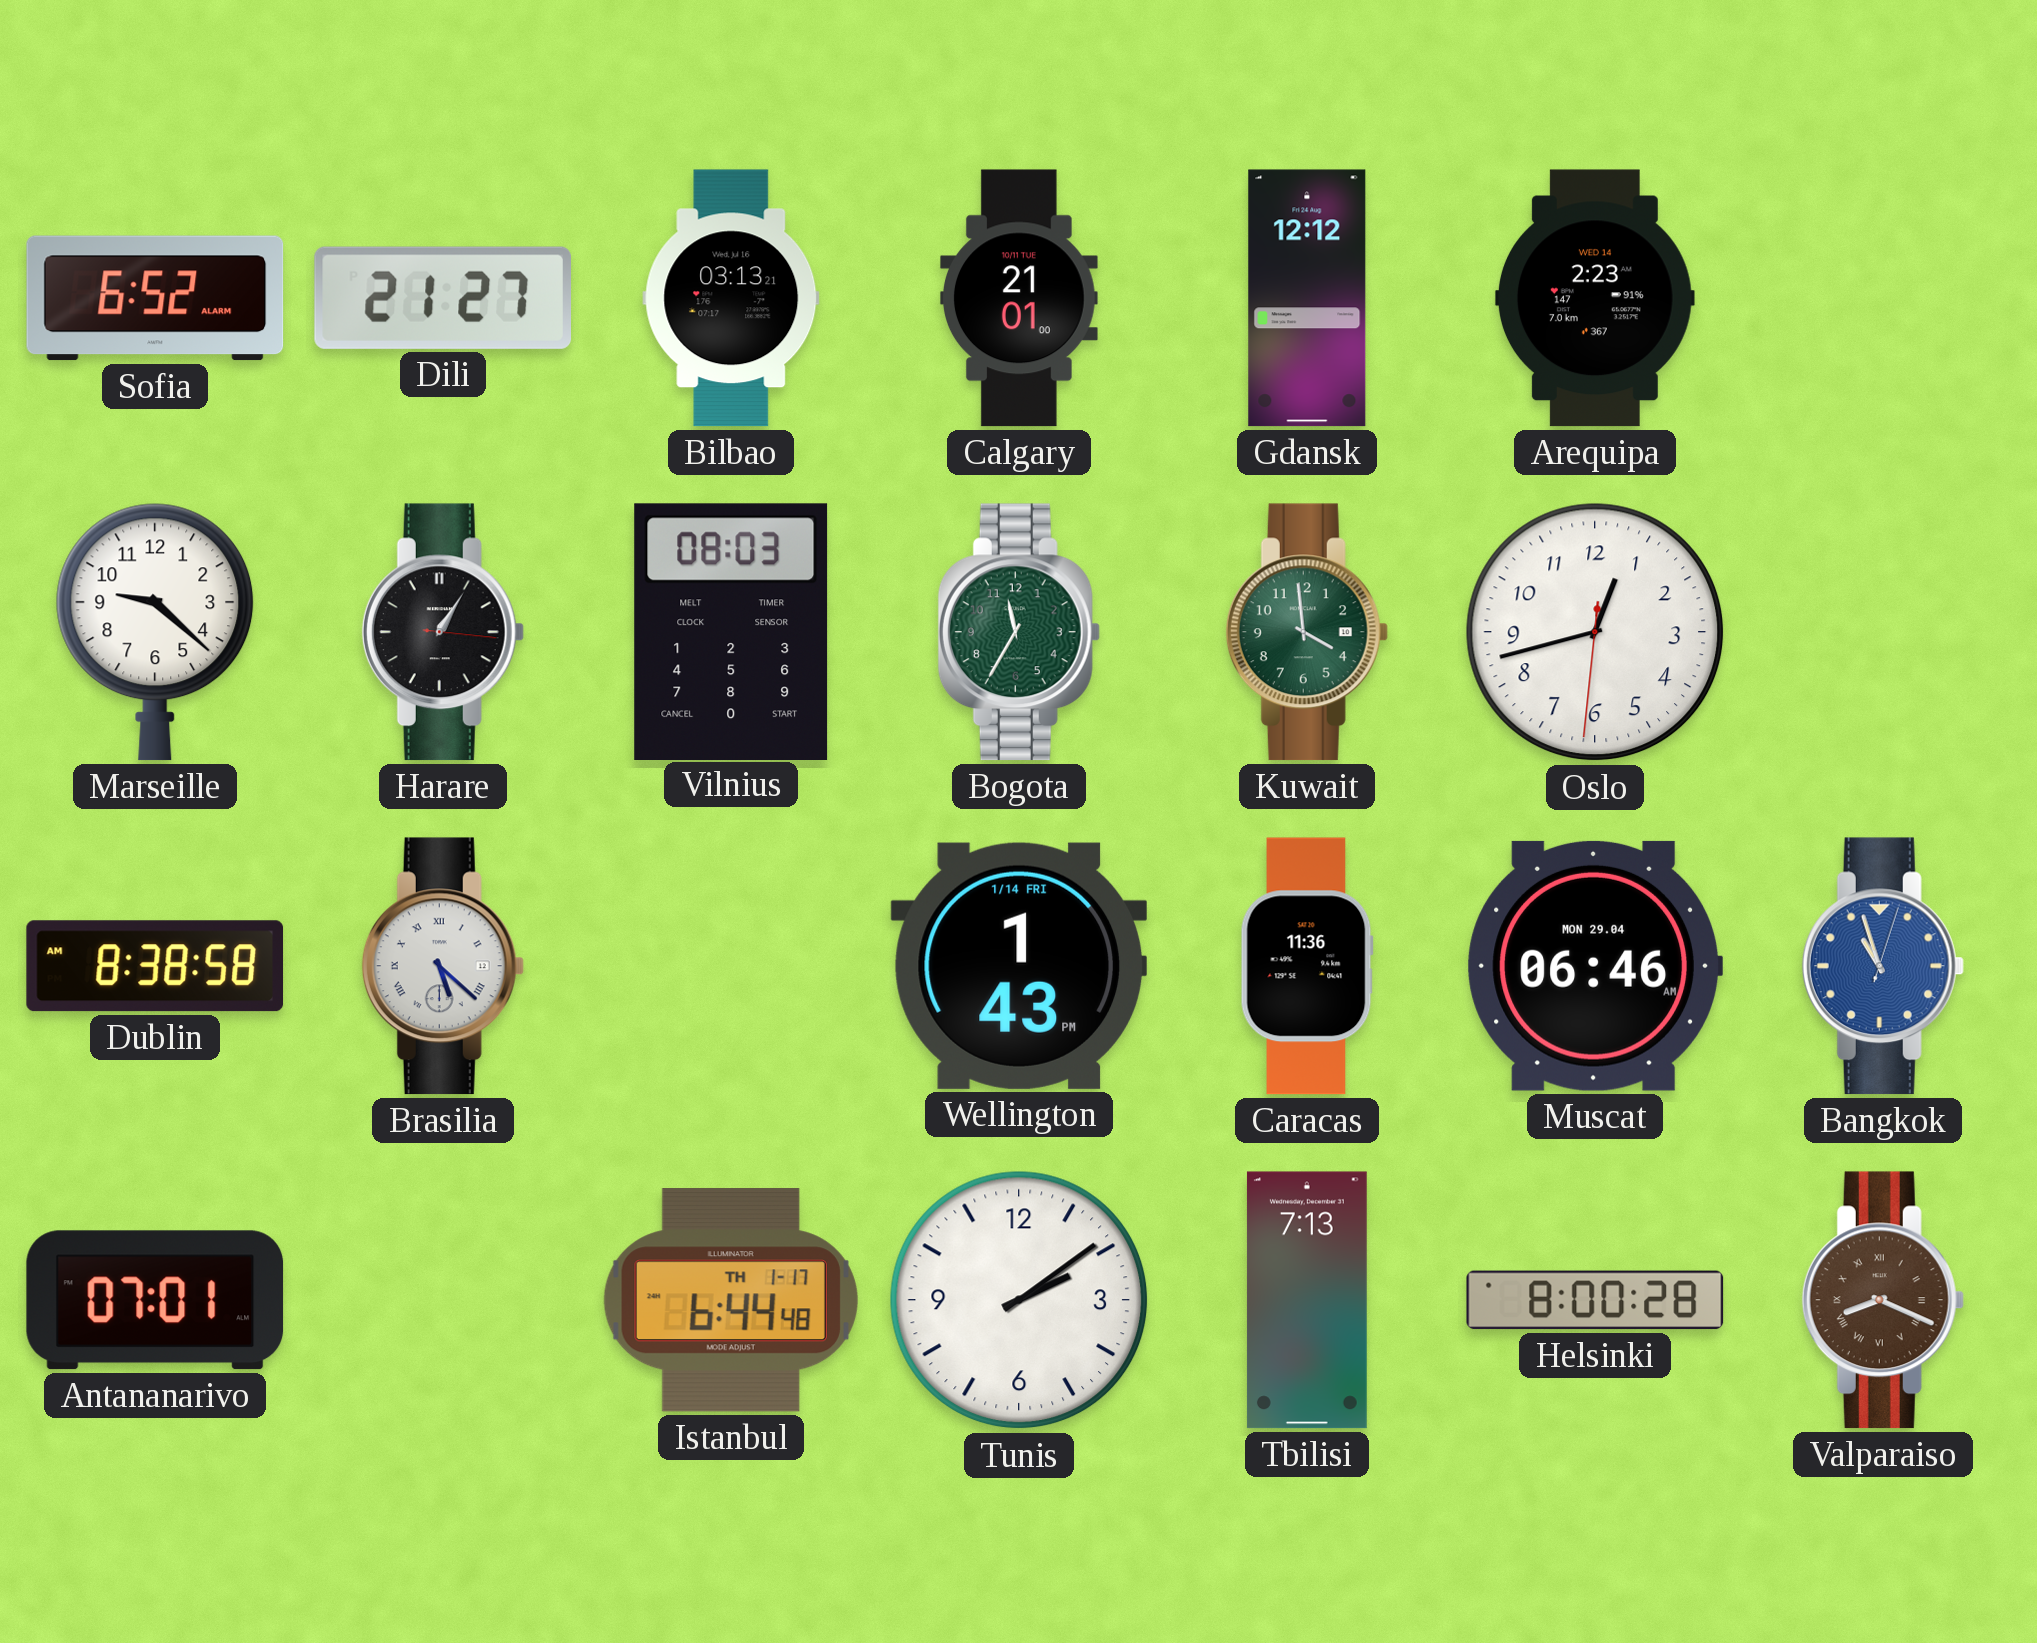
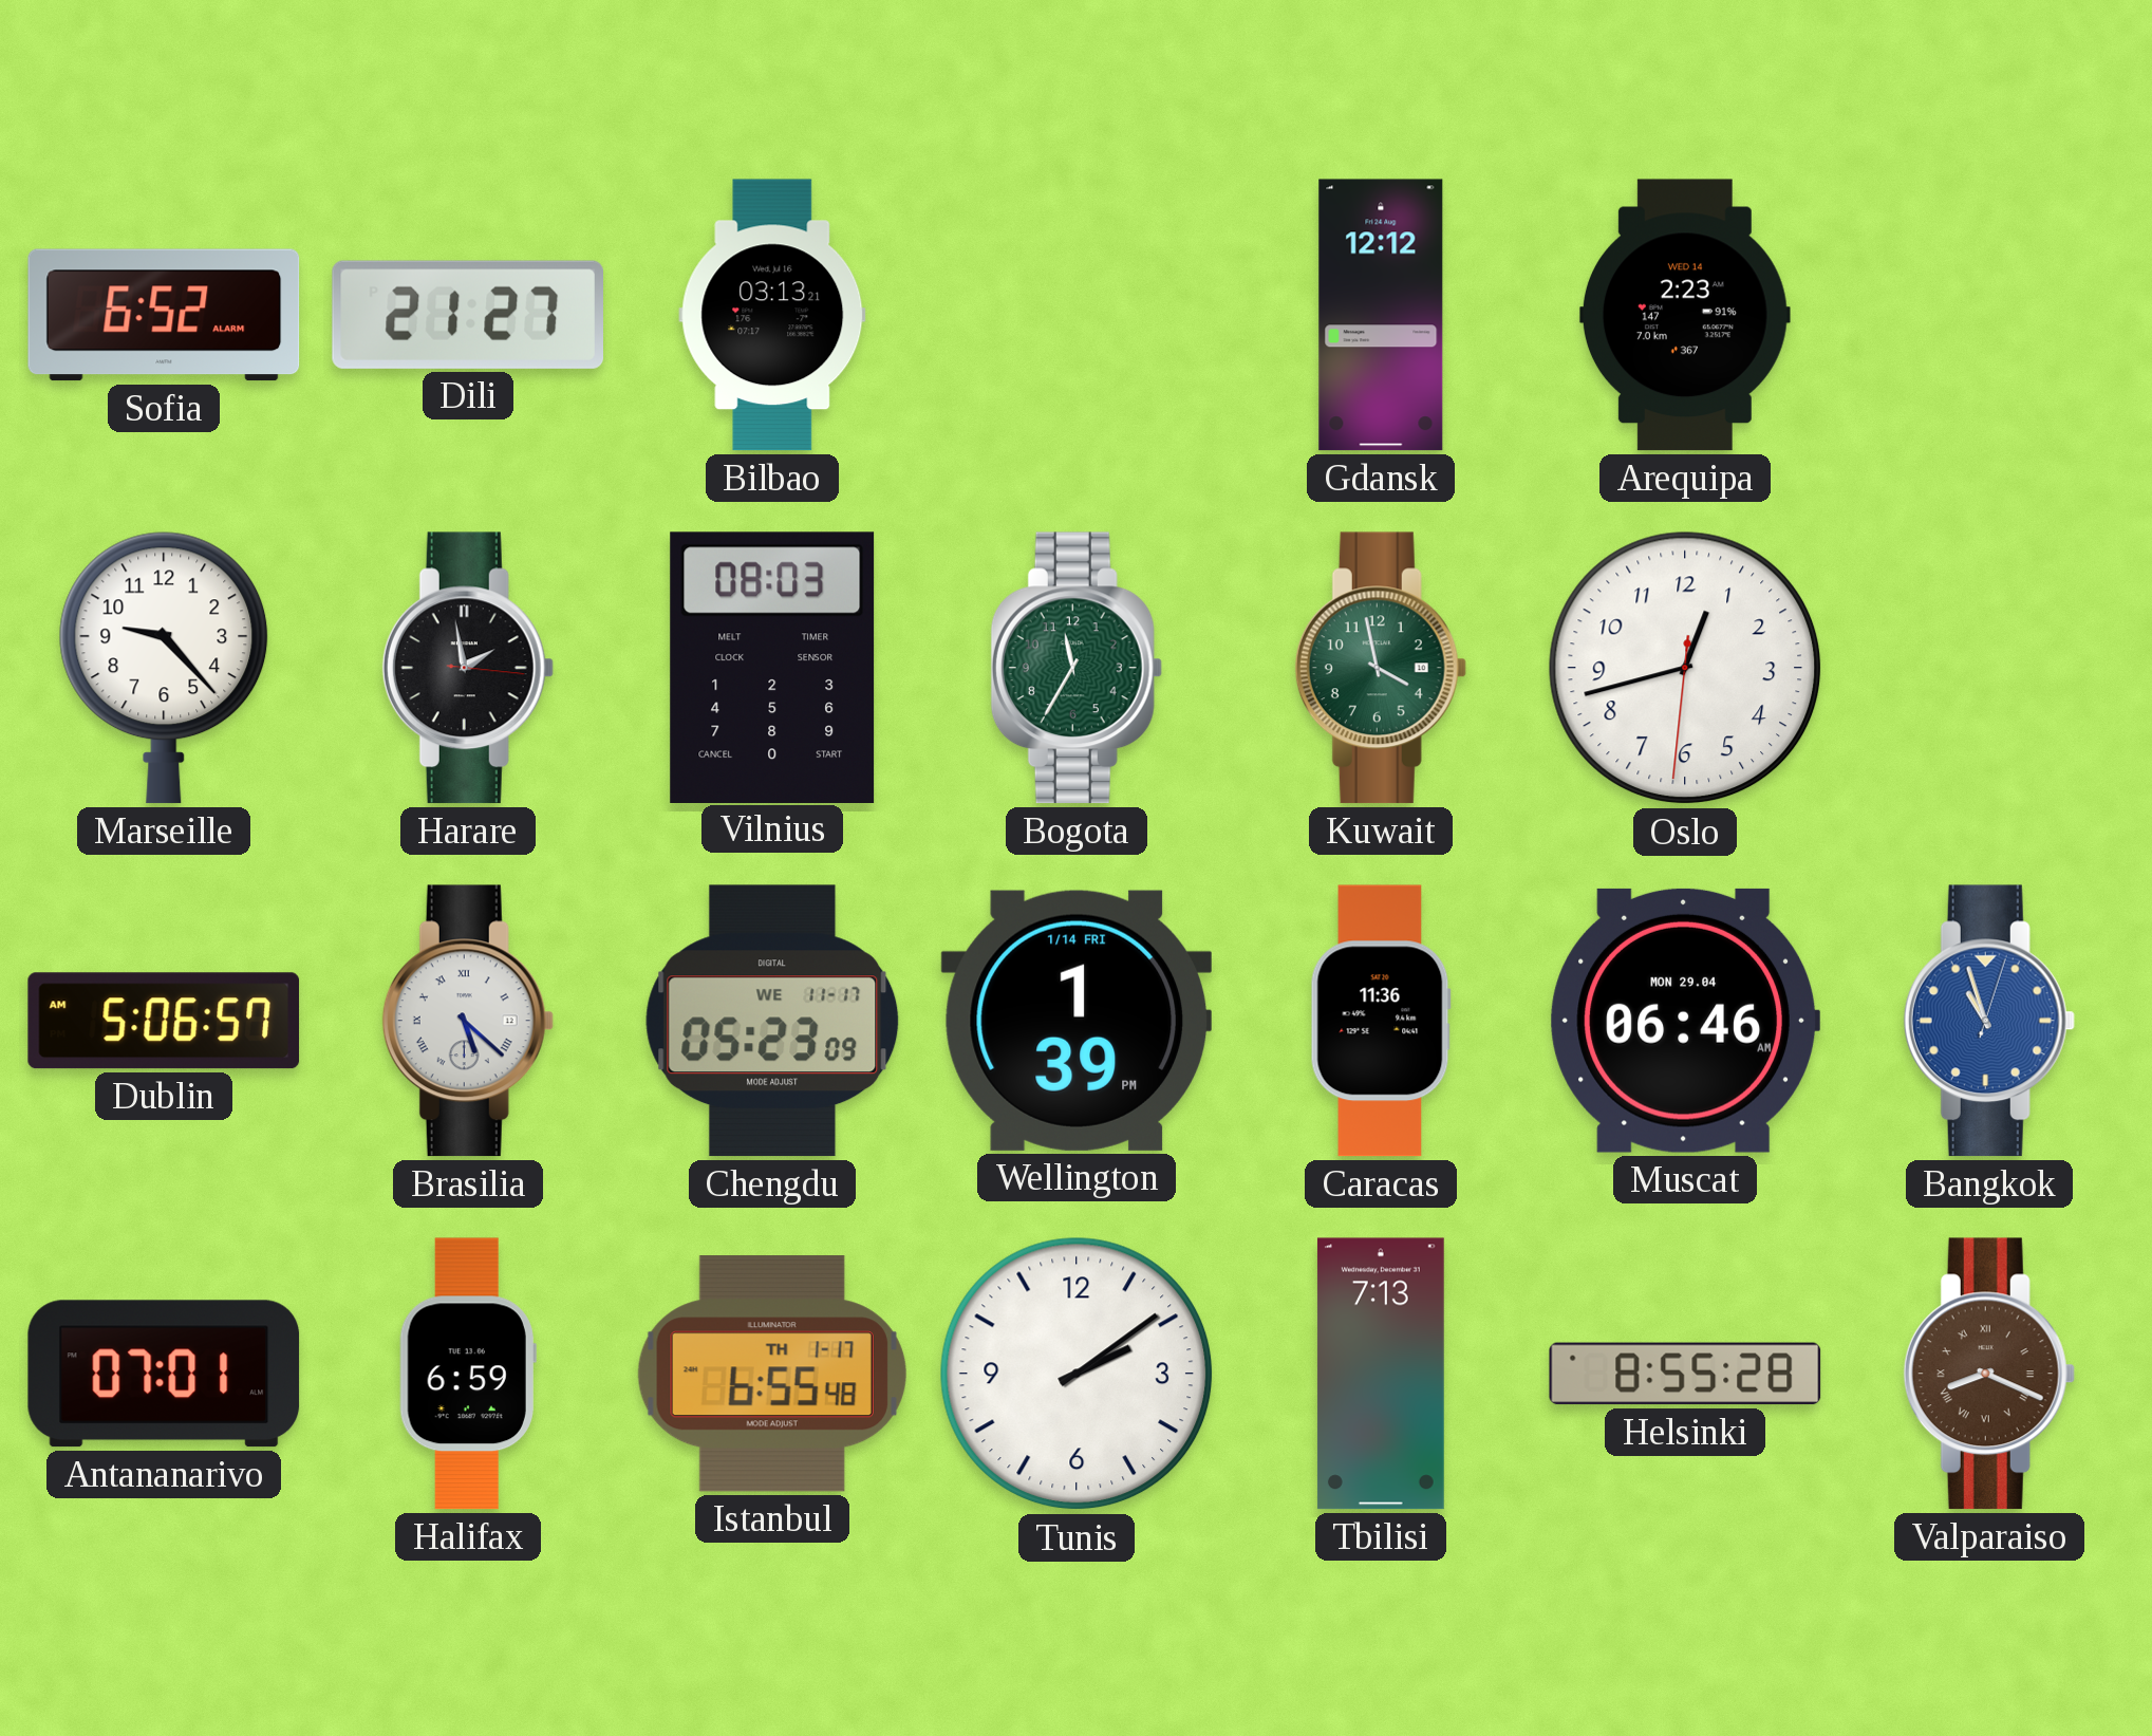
Calgary: 21:01 -> none
Marseille: 9:22 -> 9:23
Harare: 1:05 -> 1:58
Kuwait: 3:59 -> 3:58
Dublin: 8:38 -> 5:06
Chengdu: none -> 05:23
Wellington: 1:43 -> 1:39
Halifax: none -> 6:59
Istanbul: 6:44 -> 6:55
Helsinki: 8:00 -> 8:55
